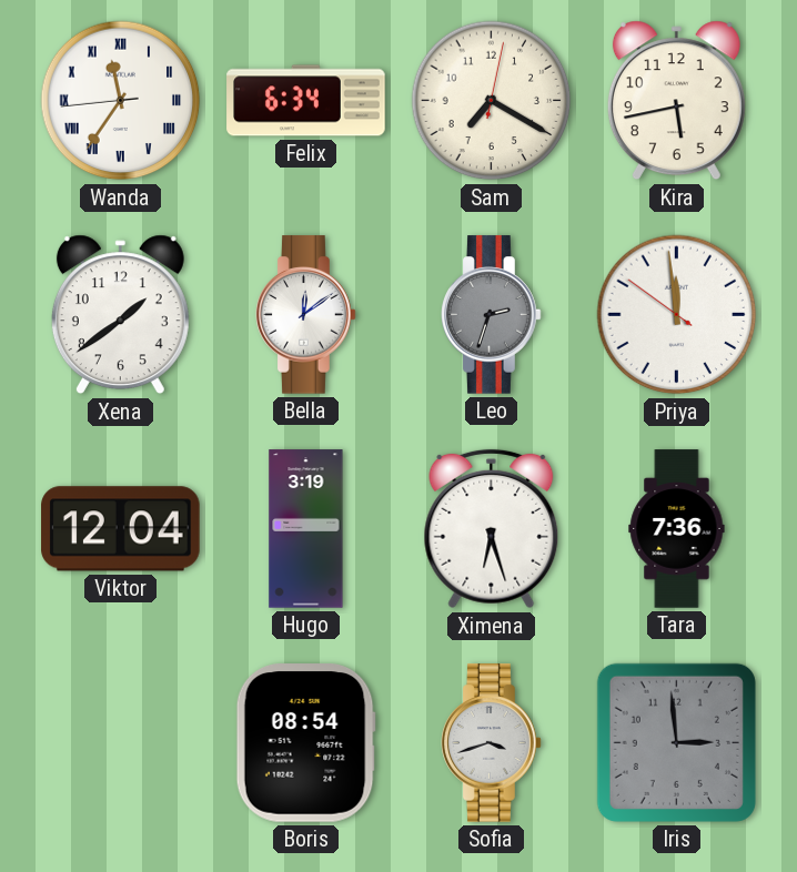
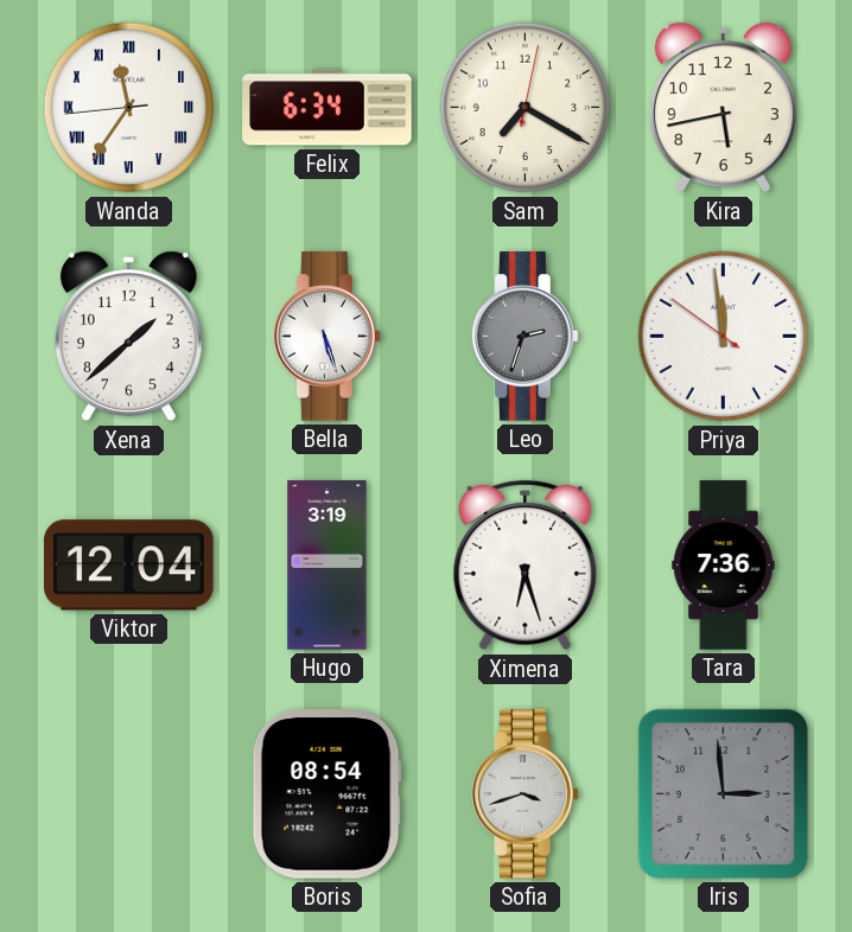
Xena: 1:39 -> 1:38
Bella: 12:09 -> 5:27
